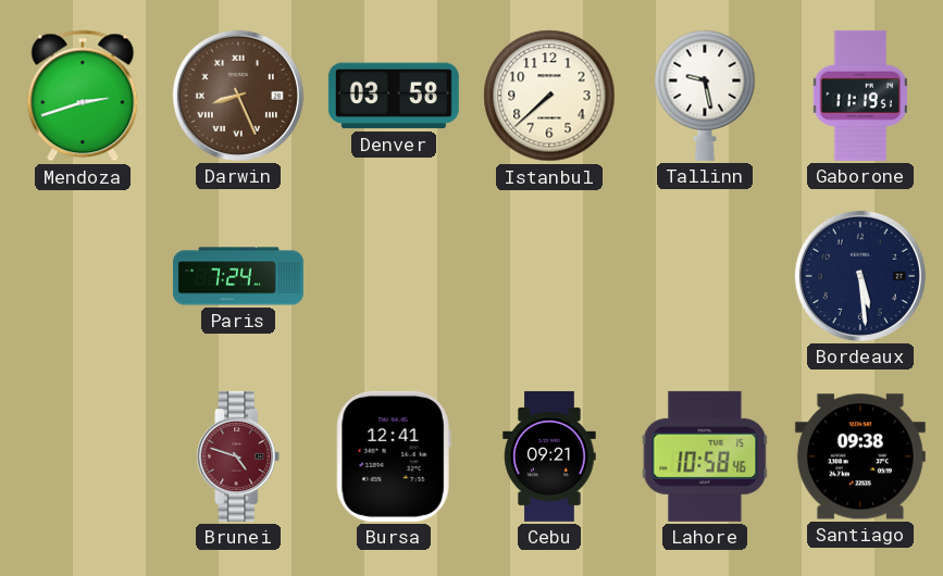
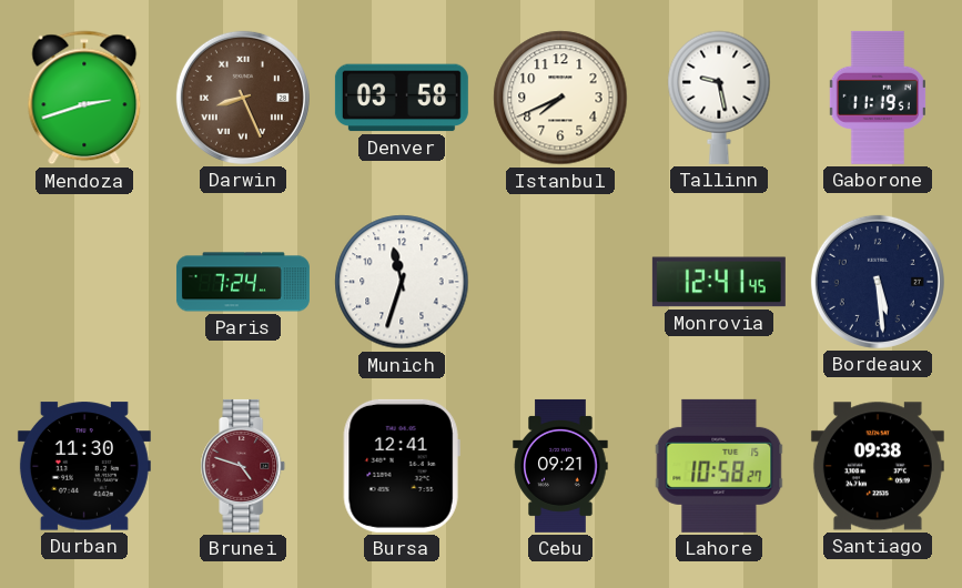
Istanbul: 7:38 -> 7:41
Munich: none -> 11:33
Monrovia: none -> 12:41
Durban: none -> 11:30
Lahore: 10:58:46 -> 10:58:27
